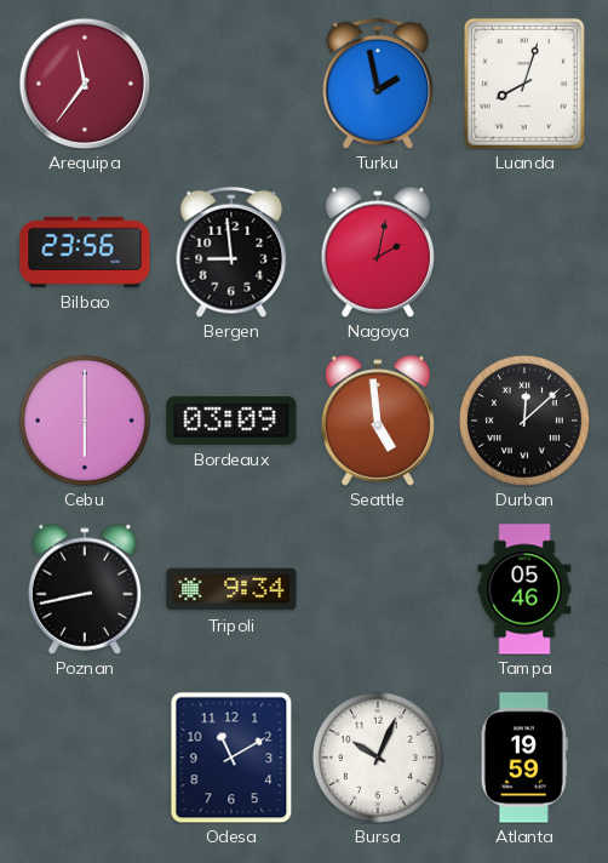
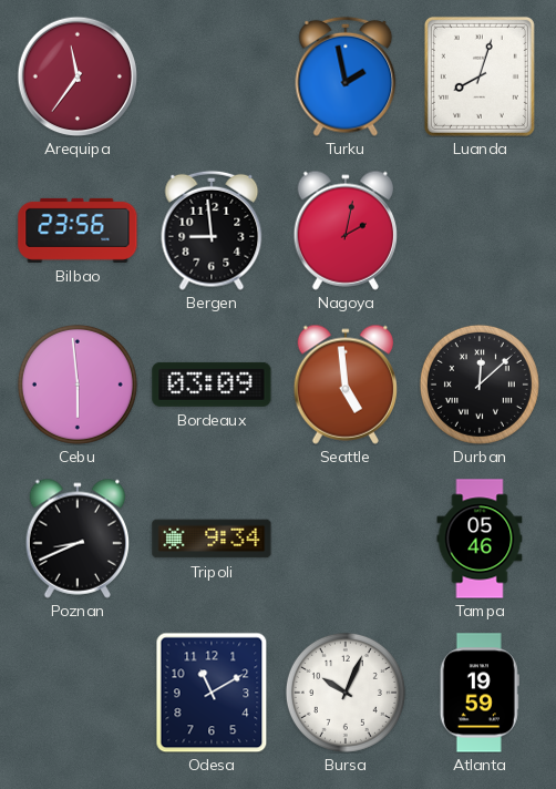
Cebu: 6:00 -> 5:59
Poznan: 8:43 -> 8:41
